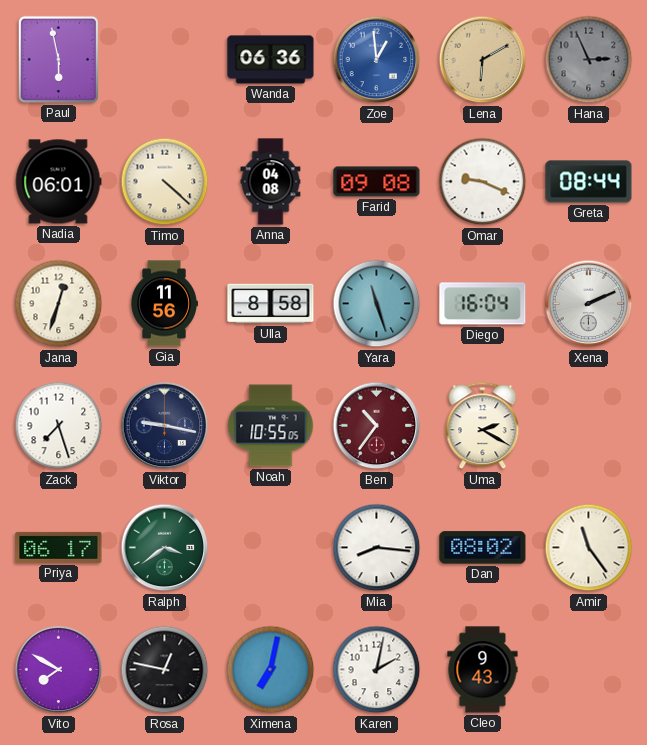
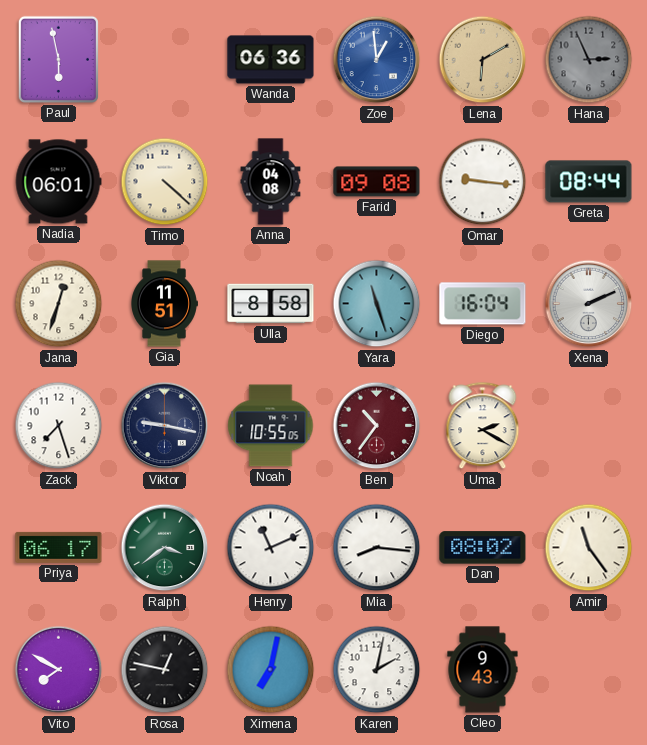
Omar: 9:19 -> 9:16
Gia: 11:56 -> 11:51
Henry: none -> 11:11
